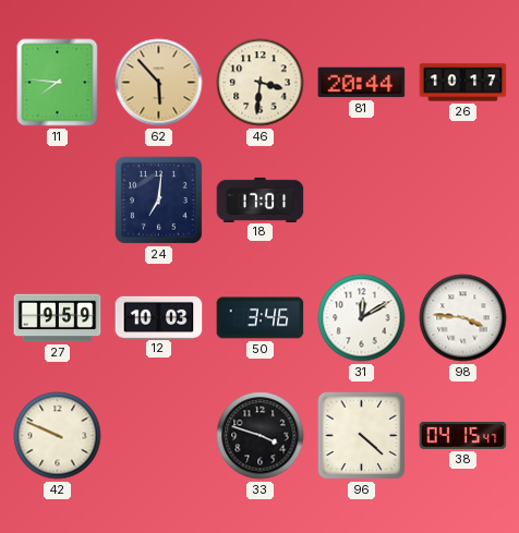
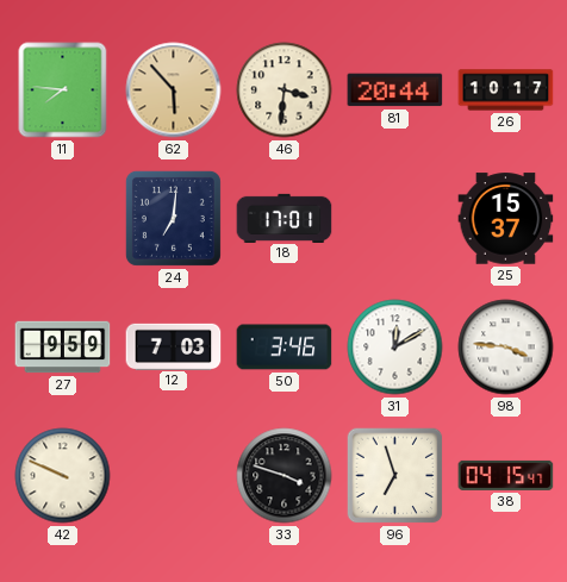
25: none -> 15:37
12: 10:03 -> 7:03
96: 4:22 -> 6:57
